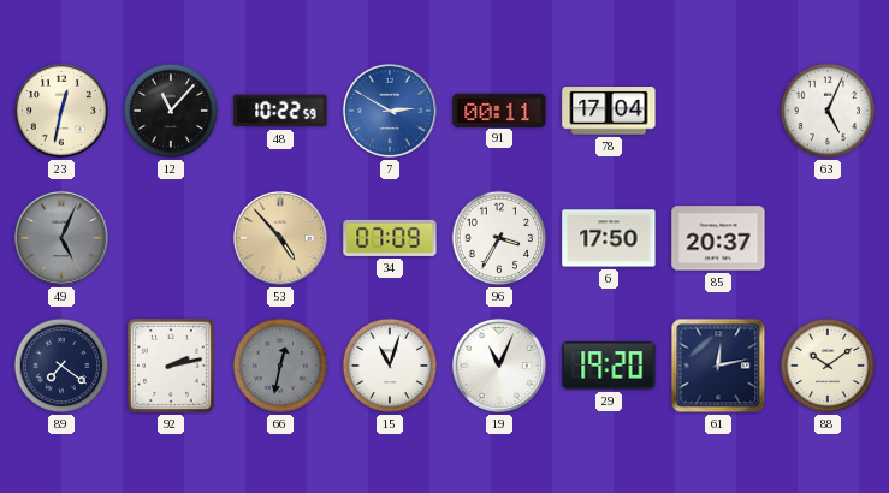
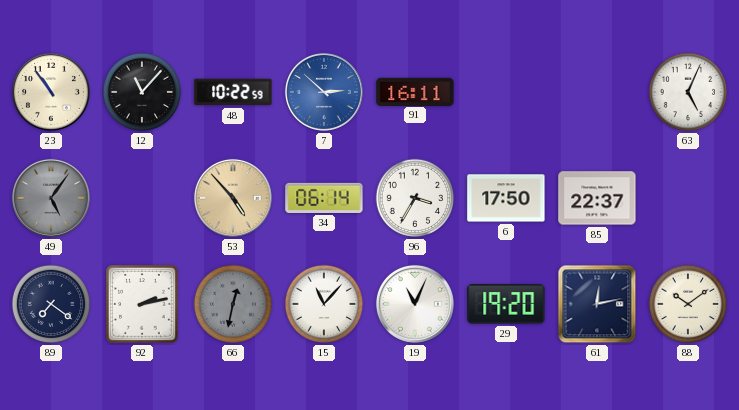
23: 12:32 -> 10:54
7: 2:50 -> 2:52
91: 00:11 -> 16:11
78: 17:04 -> none
49: 5:04 -> 5:06
34: 07:09 -> 06:14
85: 20:37 -> 22:37
15: 11:03 -> 11:07
